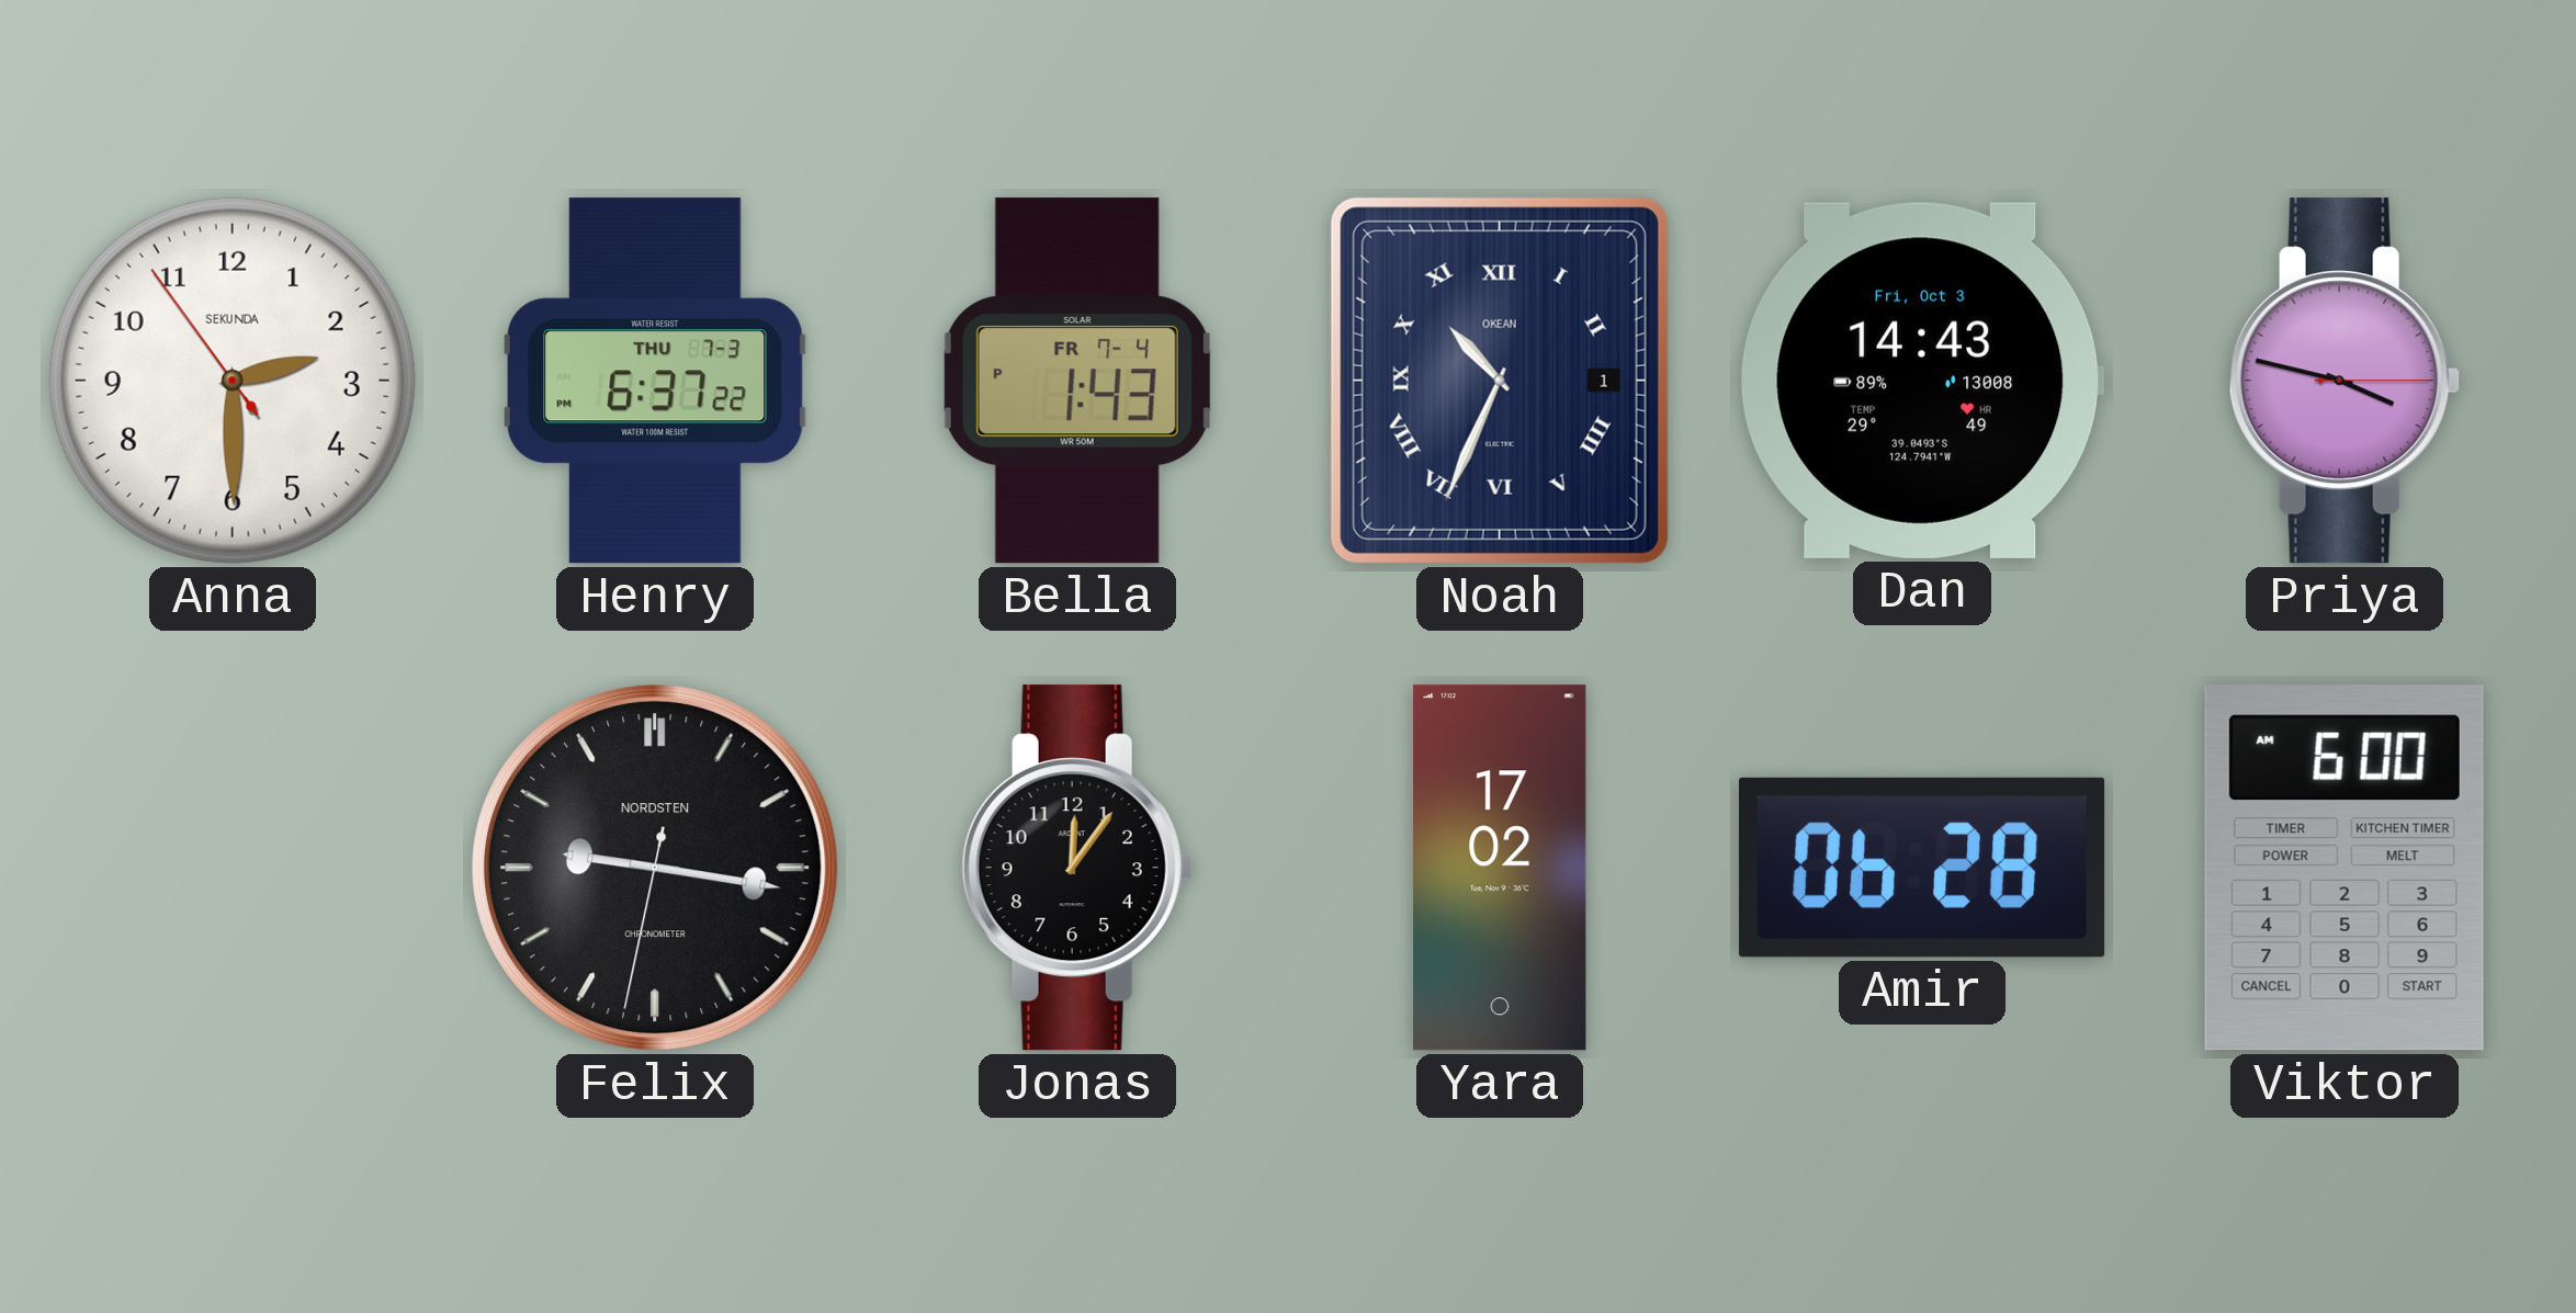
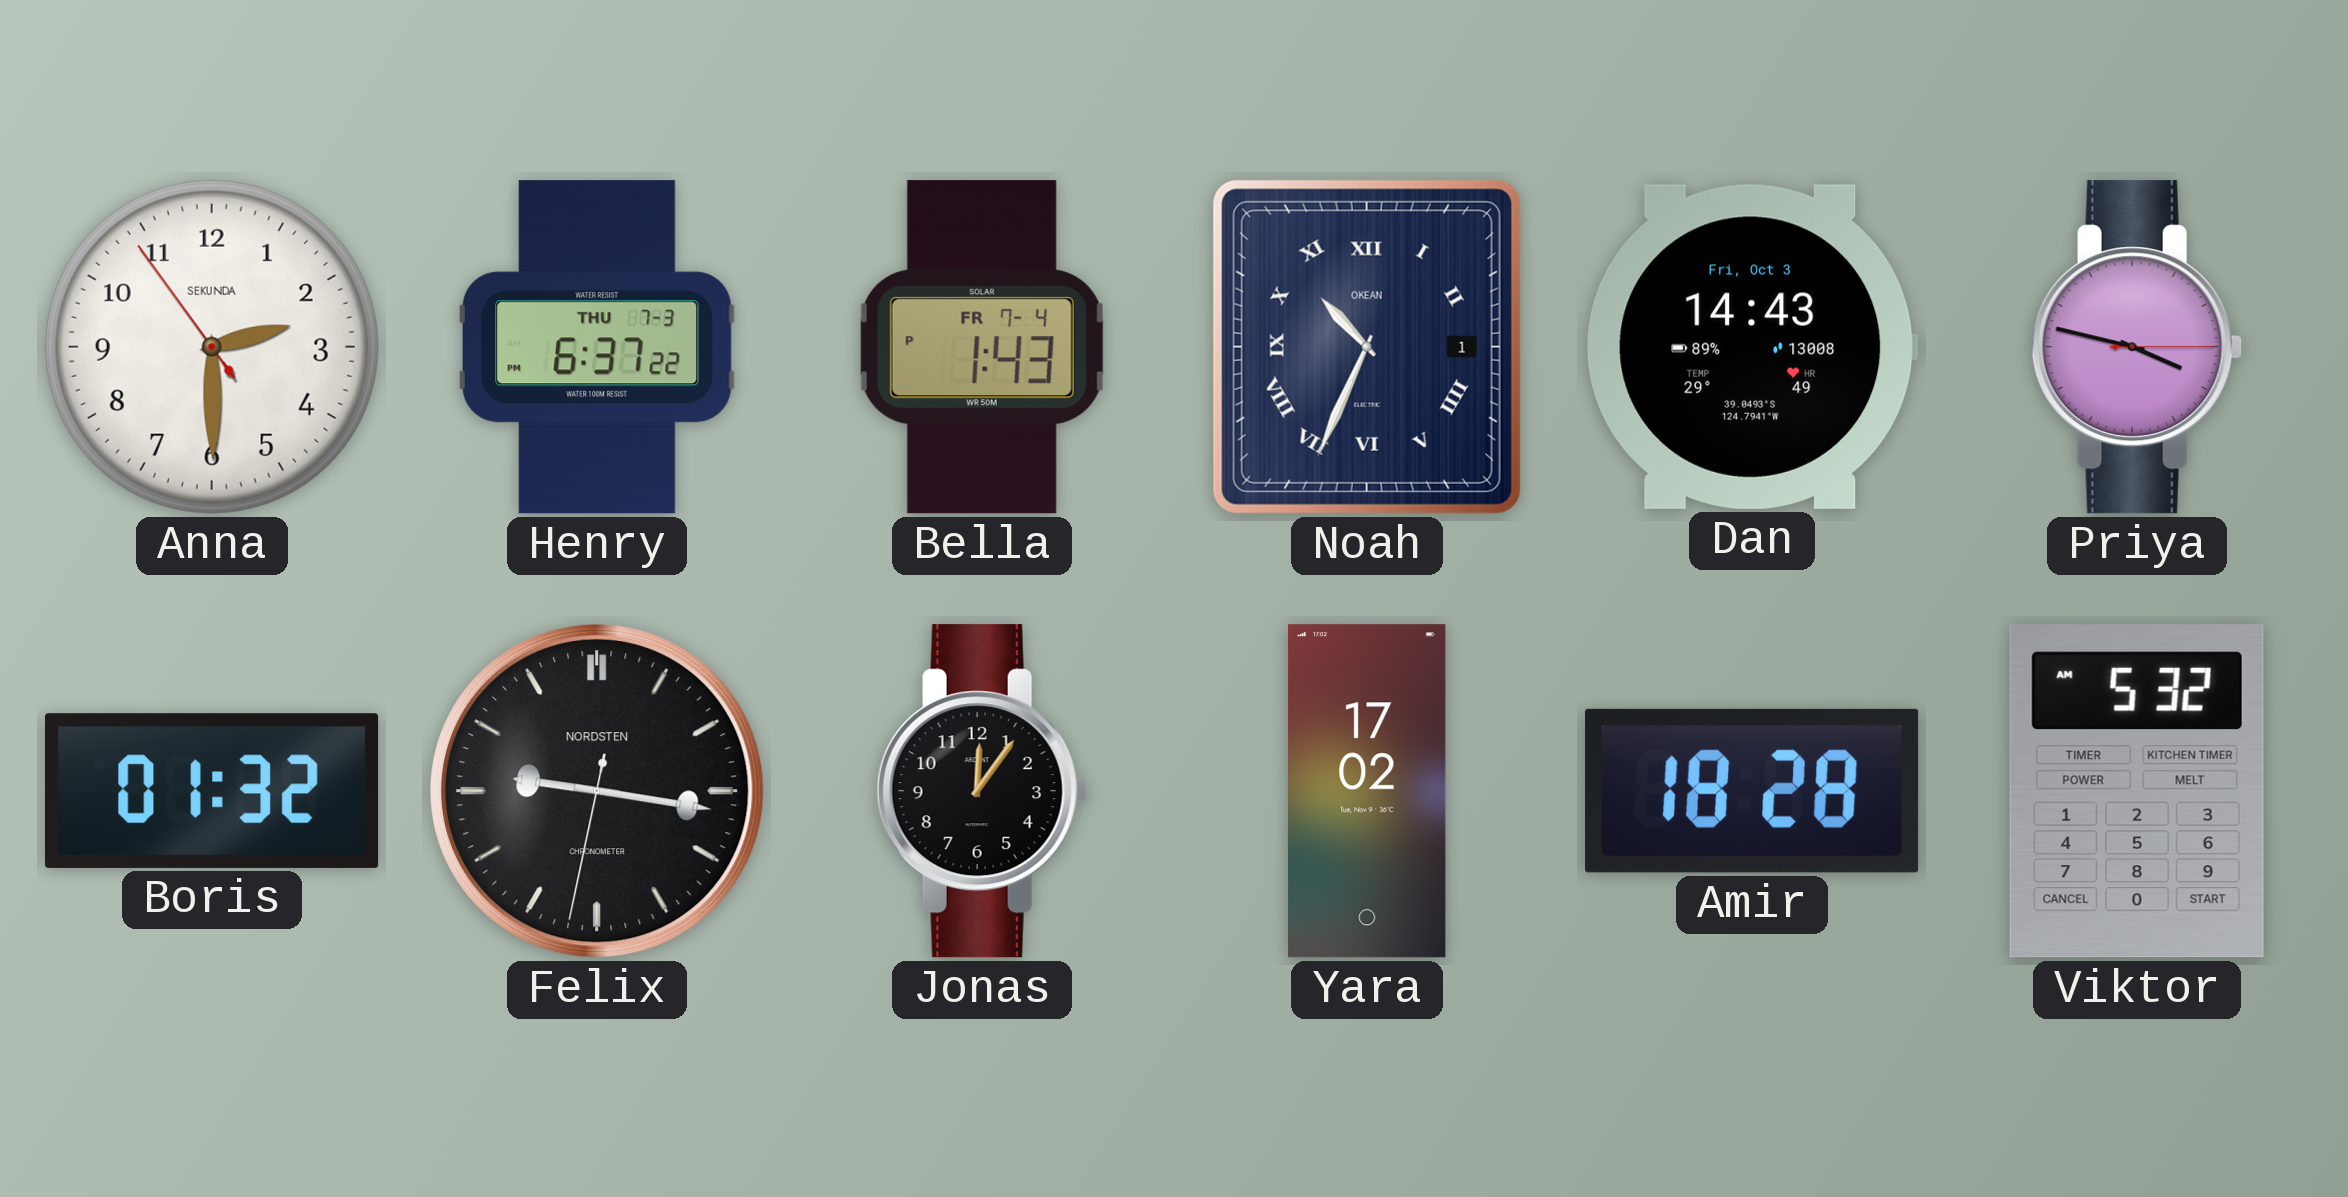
Boris: none -> 01:32
Amir: 06:28 -> 18:28
Viktor: 6:00 -> 5:32
